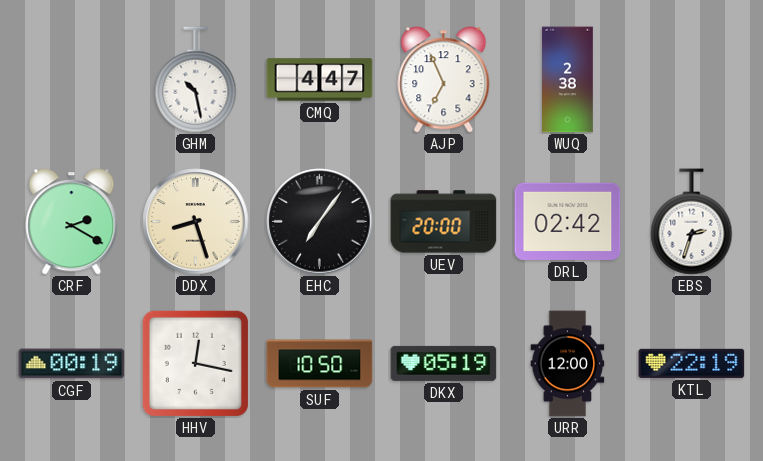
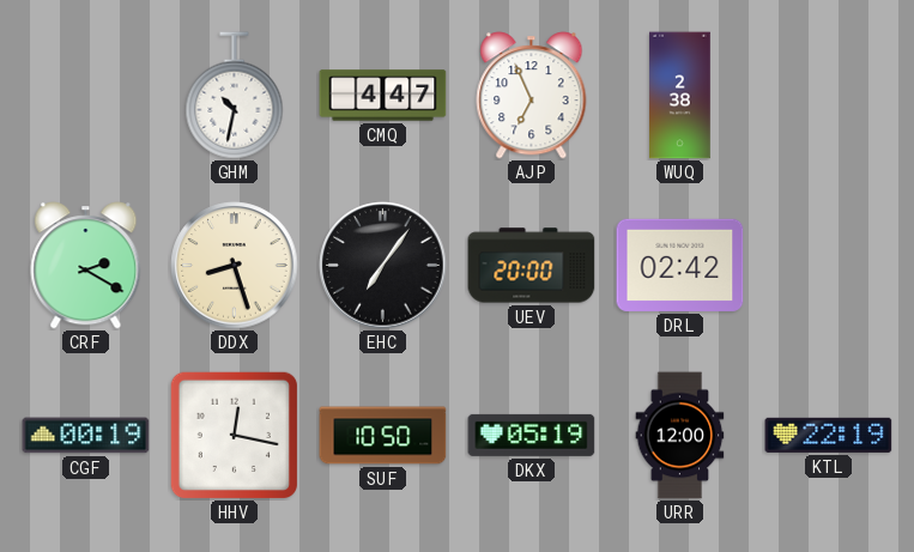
GHM: 10:28 -> 10:32
EBS: 2:33 -> none
